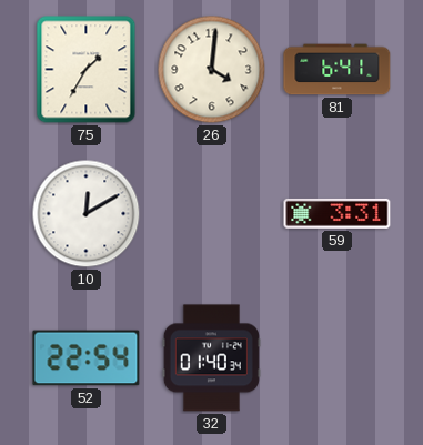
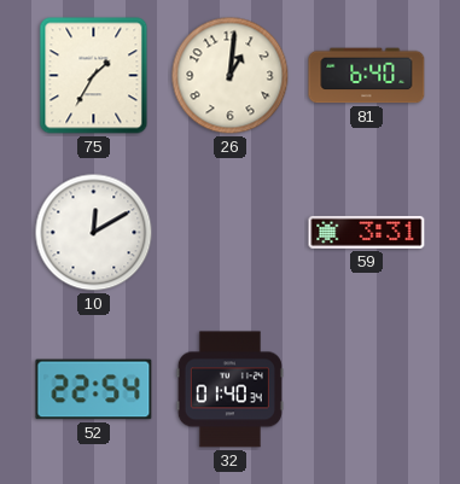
26: 4:01 -> 1:01
81: 6:41 -> 6:40
